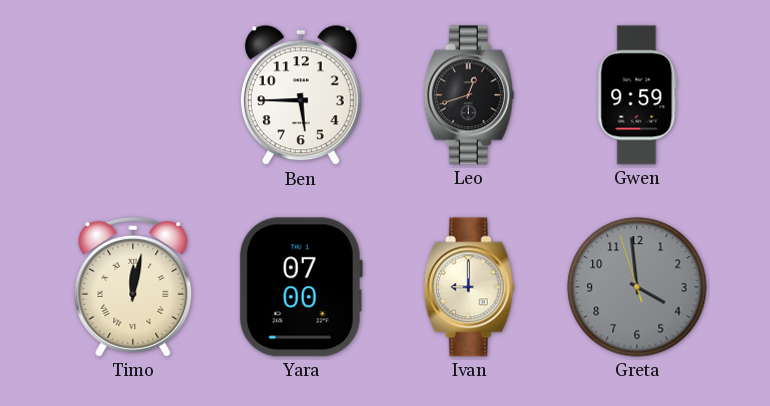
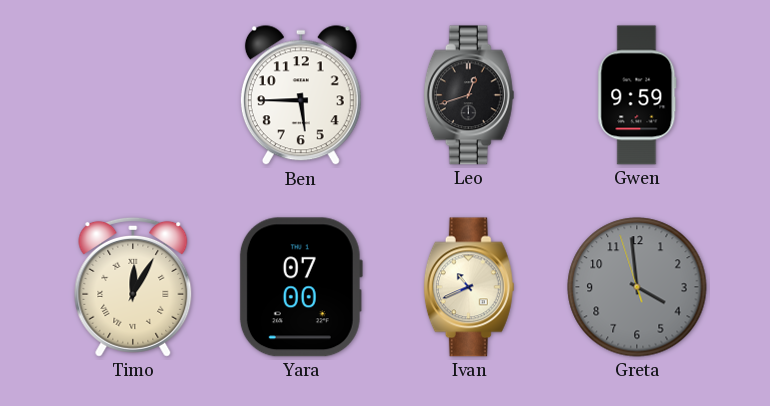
Timo: 12:02 -> 12:05
Ivan: 9:00 -> 10:41
